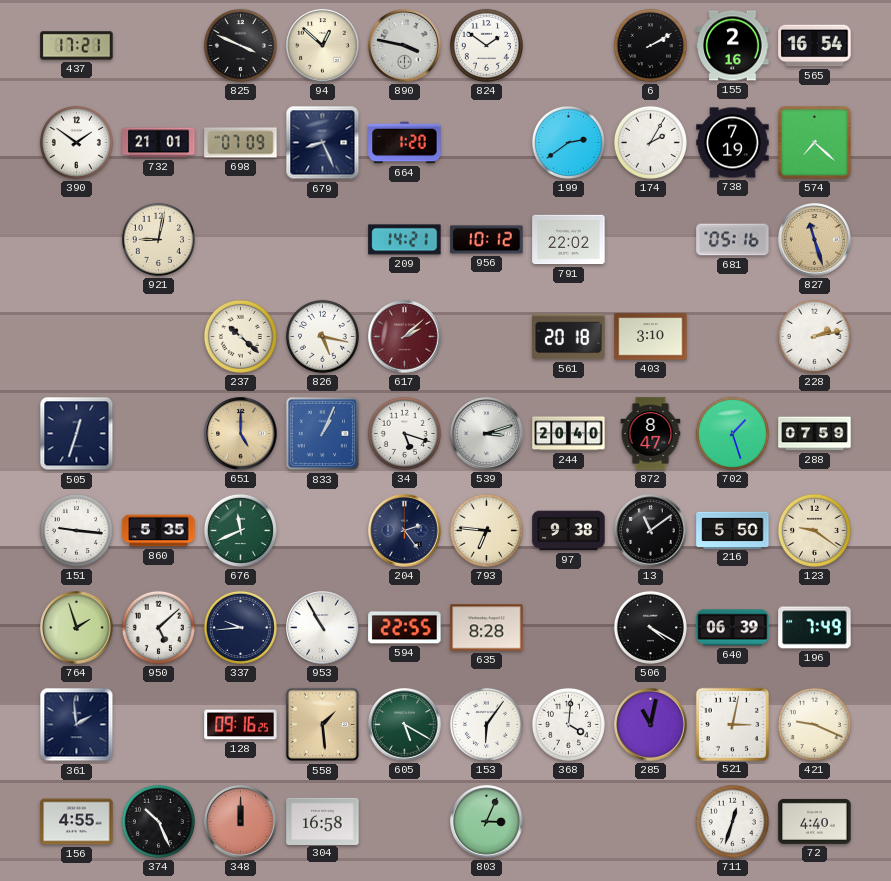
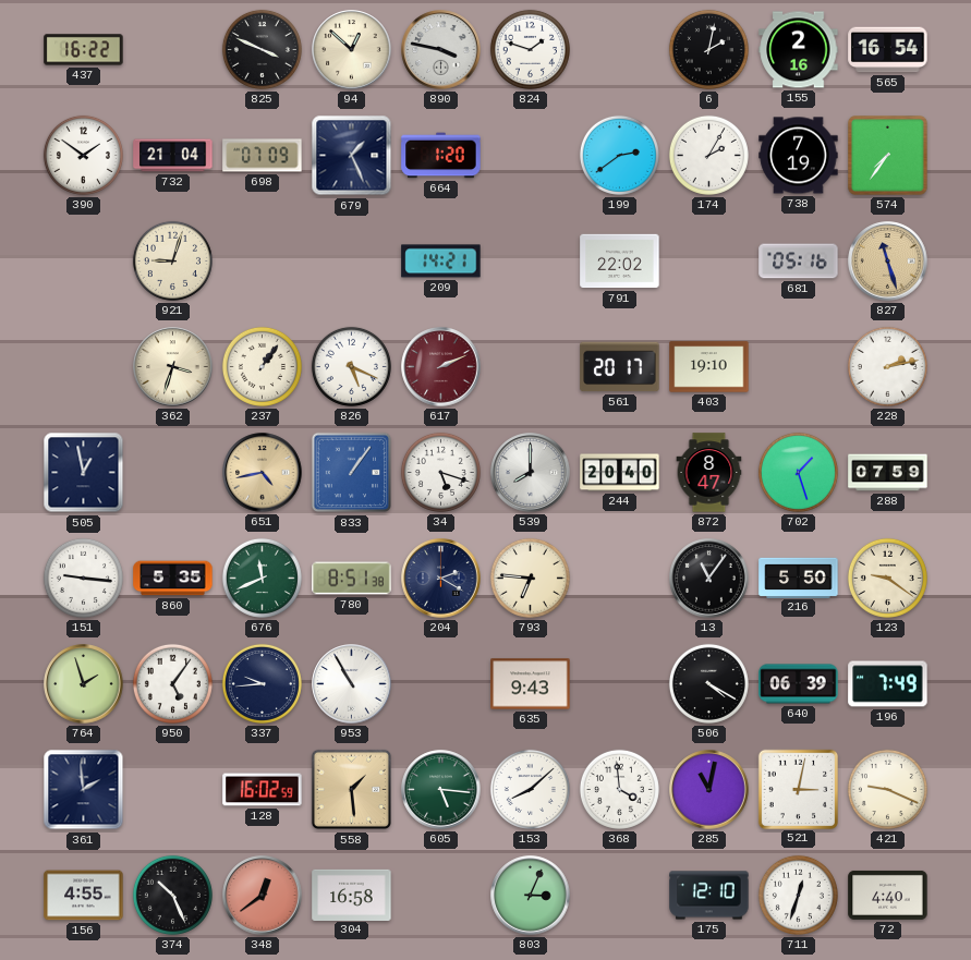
437: 17:21 -> 16:22
824: 1:51 -> 1:48
6: 2:10 -> 2:02
732: 21:01 -> 21:04
679: 8:26 -> 1:26
574: 7:22 -> 7:36
921: 9:02 -> 9:03
956: 10:12 -> none
362: none -> 3:33
237: 10:22 -> 1:06
826: 5:17 -> 5:19
617: 2:08 -> 2:11
561: 20:18 -> 20:17
403: 3:10 -> 19:10
505: 12:33 -> 12:58
651: 5:00 -> 4:43
833: 1:04 -> 1:06
539: 3:12 -> 8:00
780: none -> 8:51
204: 2:24 -> 2:20
97: 9:38 -> none
13: 11:09 -> 11:06
950: 5:08 -> 5:06
594: 22:55 -> none
635: 8:28 -> 9:43
128: 09:16 -> 16:02
605: 5:20 -> 5:16
153: 6:06 -> 8:08
368: 4:01 -> 3:59
348: 12:00 -> 12:39
175: none -> 12:10
